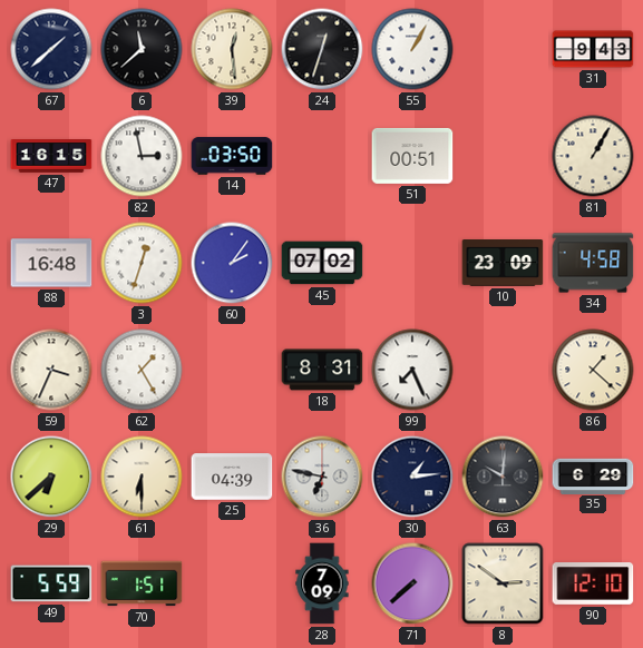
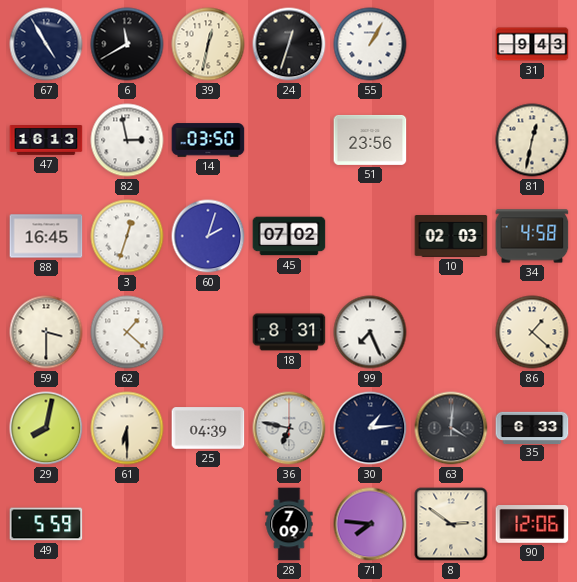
67: 1:38 -> 4:55
6: 11:38 -> 11:40
39: 12:29 -> 12:32
47: 16:15 -> 16:13
51: 00:51 -> 23:56
81: 1:05 -> 12:32
88: 16:48 -> 16:45
60: 2:06 -> 2:03
10: 23:09 -> 02:03
59: 3:34 -> 3:30
62: 1:25 -> 1:22
29: 6:38 -> 8:02
63: 10:01 -> 4:01
35: 6:29 -> 6:33
70: 1:51 -> none
71: 7:38 -> 7:46
90: 12:10 -> 12:06
